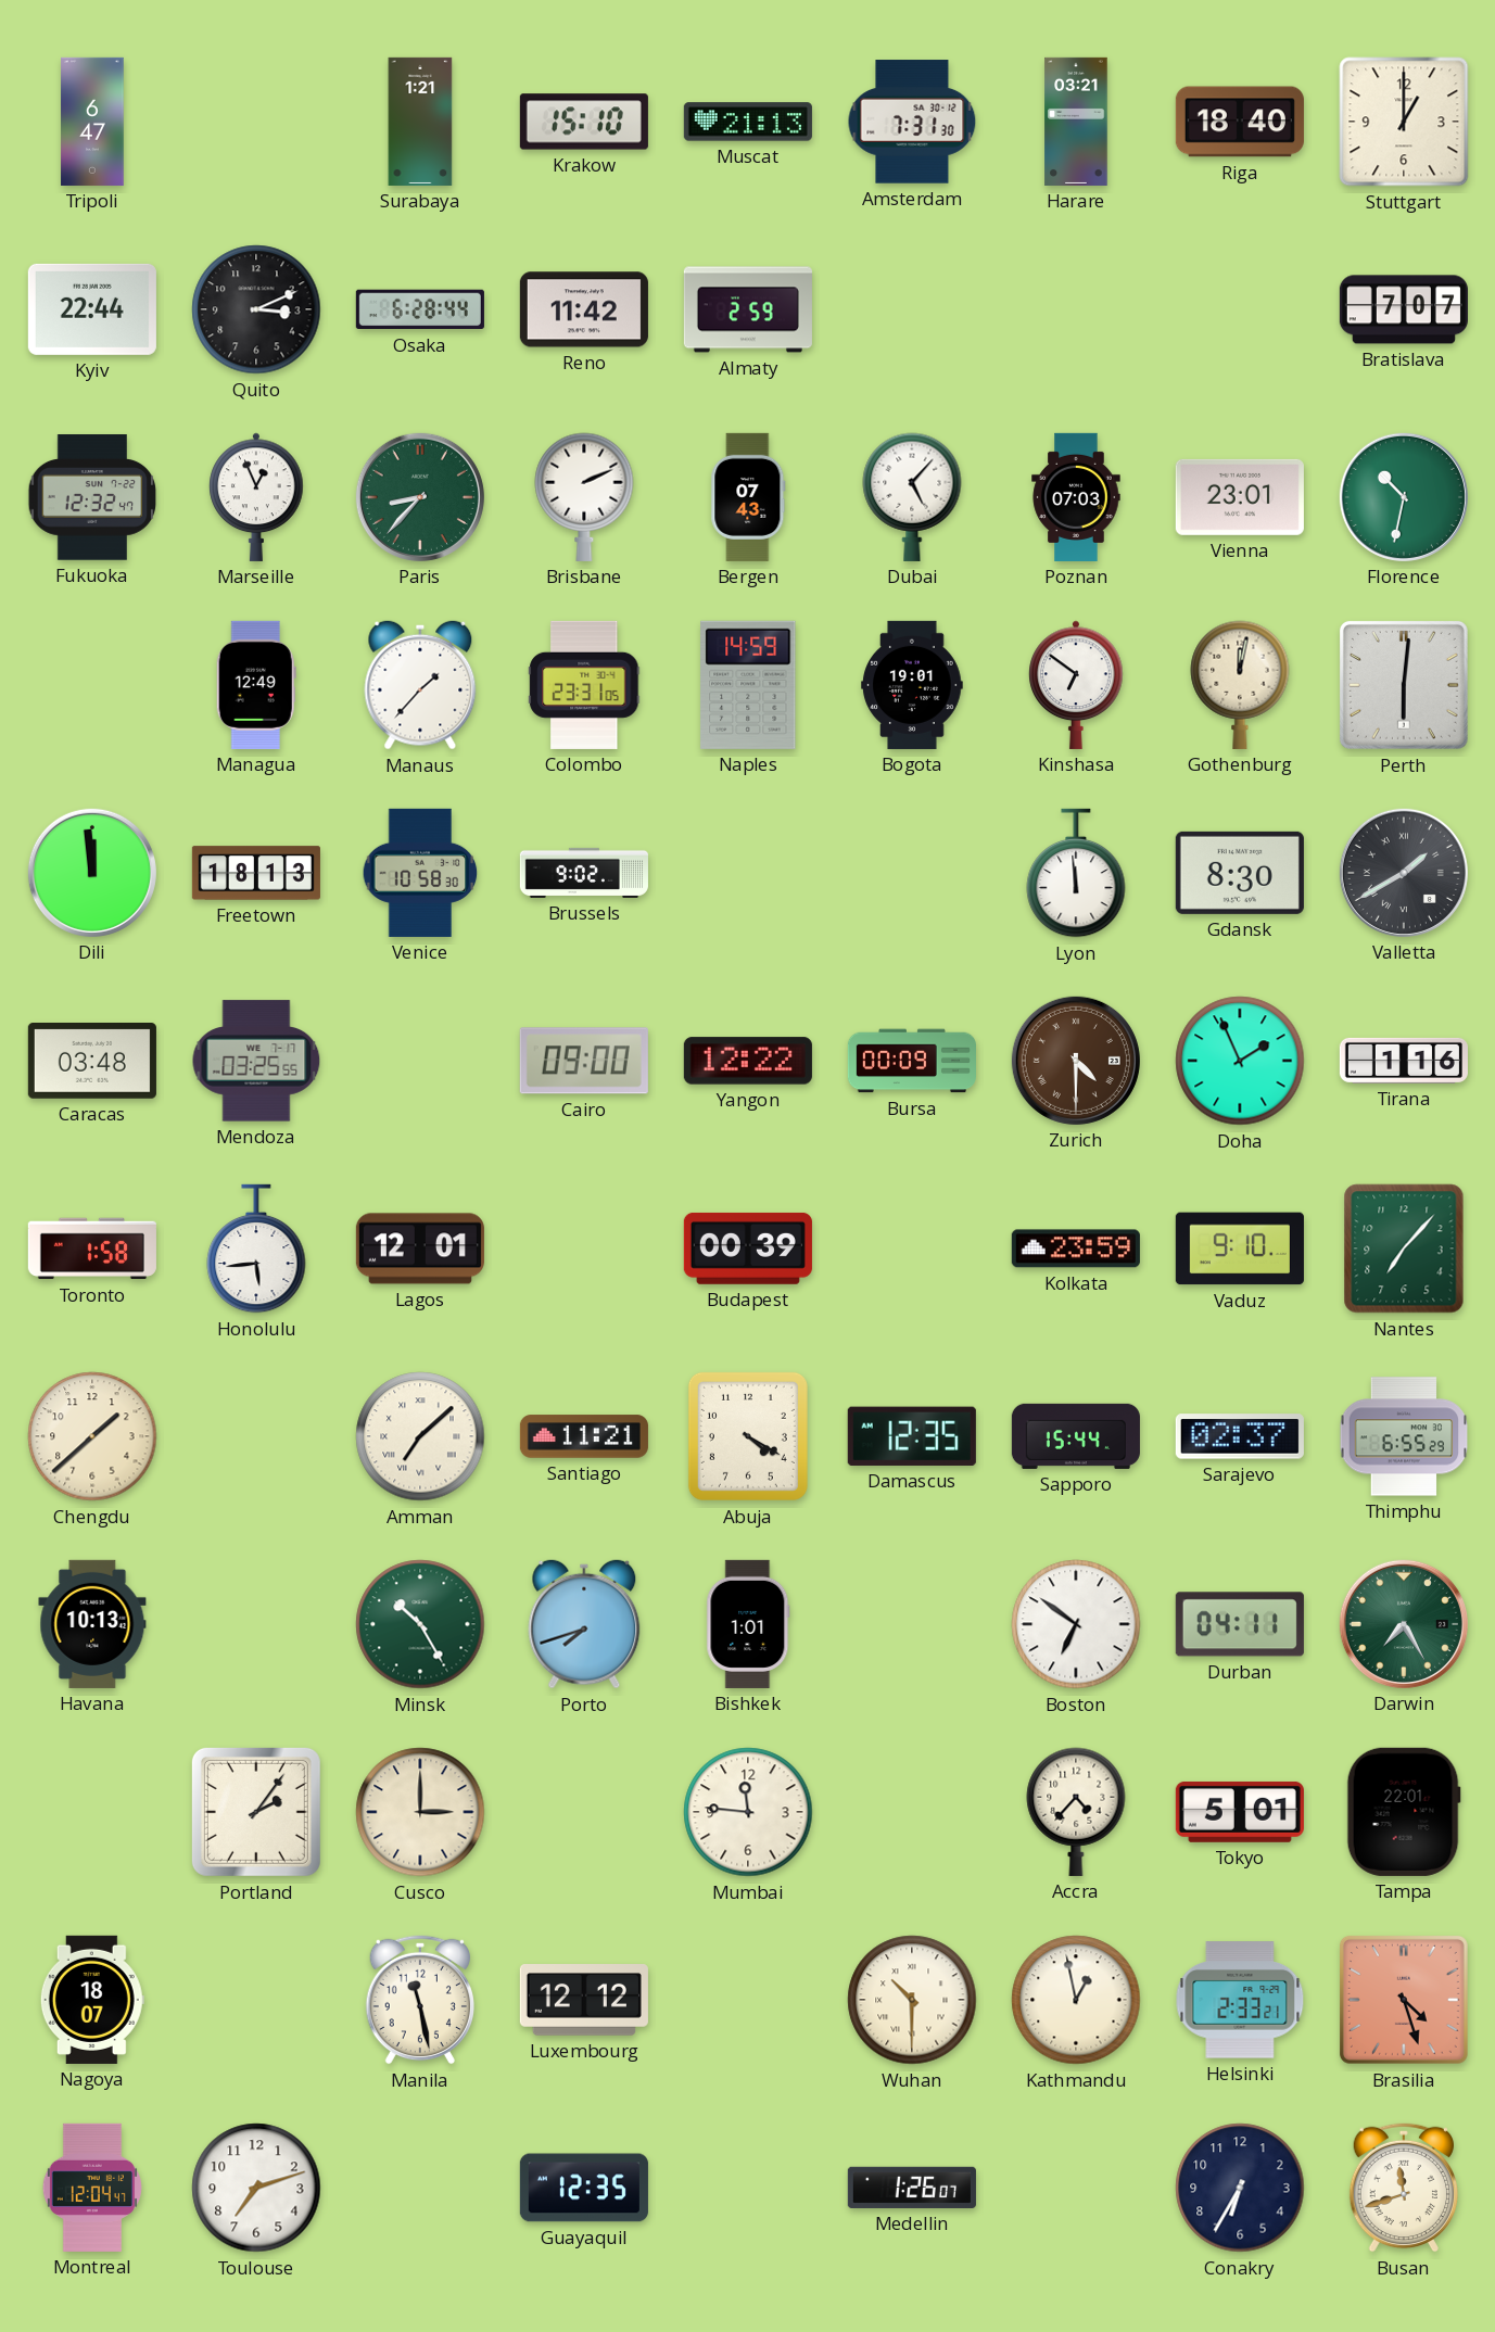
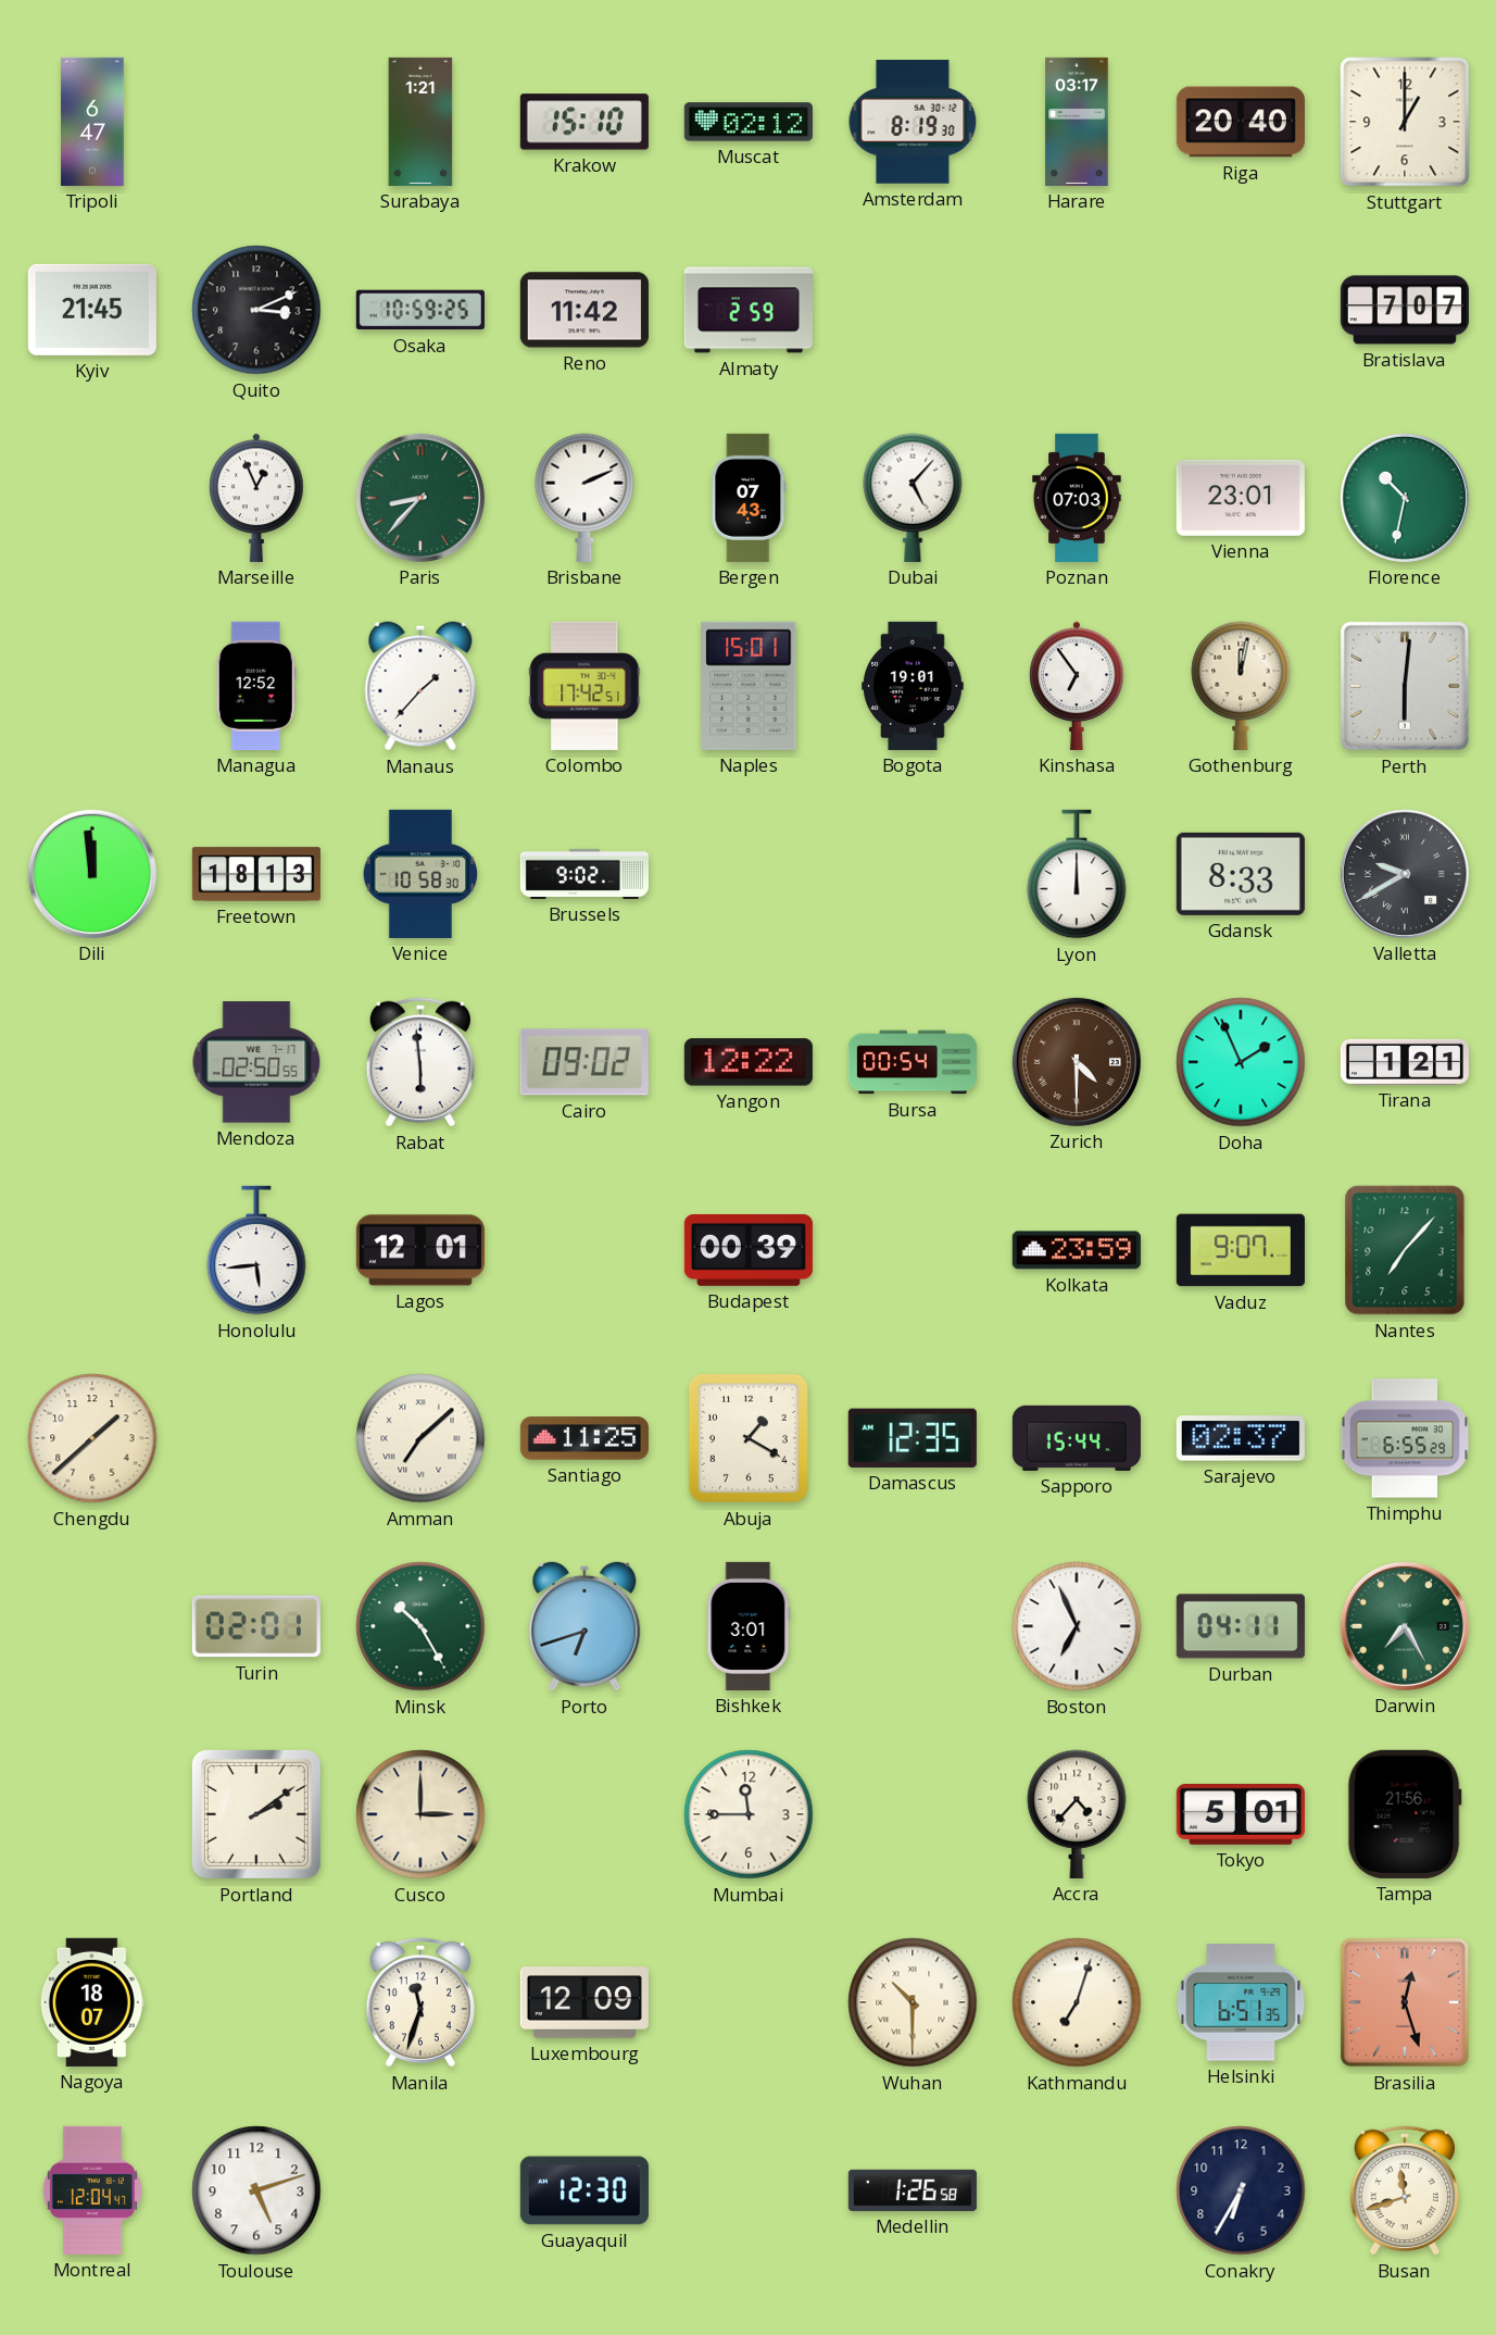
Muscat: 21:13 -> 02:12
Amsterdam: 7:31 -> 8:19
Harare: 03:21 -> 03:17
Riga: 18:40 -> 20:40
Kyiv: 22:44 -> 21:45
Osaka: 6:28 -> 10:59
Fukuoka: 12:32 -> none
Managua: 12:49 -> 12:52
Colombo: 23:31 -> 17:42
Naples: 14:59 -> 15:01
Kinshasa: 6:51 -> 6:54
Lyon: 11:59 -> 12:00
Gdansk: 8:30 -> 8:33
Valletta: 1:40 -> 9:40
Caracas: 03:48 -> none
Mendoza: 03:25 -> 02:50
Rabat: none -> 5:59
Cairo: 09:00 -> 09:02
Bursa: 00:09 -> 00:54
Tirana: 1:16 -> 1:21
Toronto: 1:58 -> none
Vaduz: 9:10 -> 9:07
Santiago: 11:21 -> 11:25
Abuja: 4:20 -> 1:20
Havana: 10:13 -> none
Turin: none -> 02:01
Porto: 7:42 -> 6:42
Bishkek: 1:01 -> 3:01
Boston: 6:51 -> 6:56
Portland: 2:06 -> 2:09
Mumbai: 11:46 -> 11:45
Tampa: 22:01 -> 21:56
Manila: 11:28 -> 11:33
Luxembourg: 12:12 -> 12:09
Kathmandu: 12:58 -> 7:03
Helsinki: 2:33 -> 6:51
Brasilia: 4:27 -> 12:27
Toulouse: 7:12 -> 5:12
Guayaquil: 12:35 -> 12:30
Medellin: 1:26:07 -> 1:26:58
